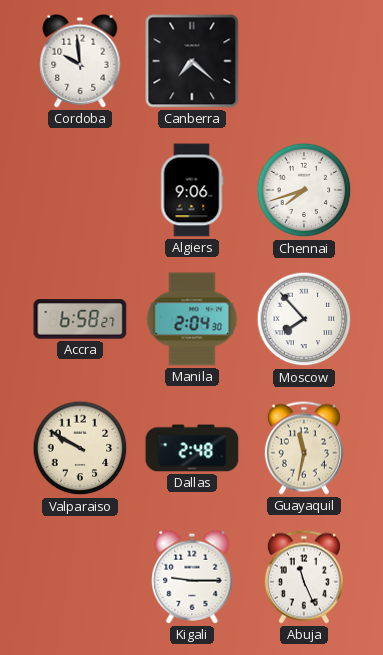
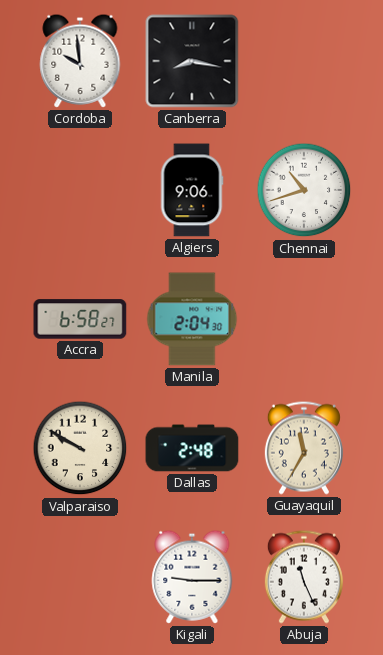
Canberra: 7:22 -> 8:17
Chennai: 7:42 -> 10:42
Moscow: 7:53 -> none
Guayaquil: 11:32 -> 11:35
